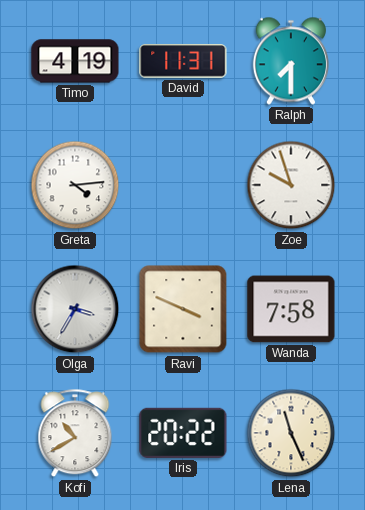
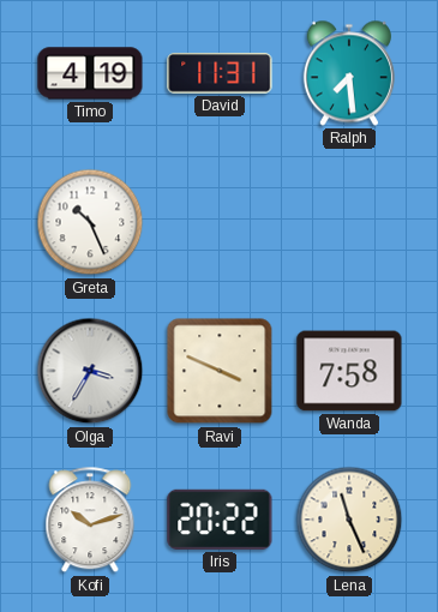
Ralph: 7:30 -> 7:29
Greta: 4:14 -> 10:26
Zoe: 9:57 -> none
Kofi: 10:40 -> 10:12
